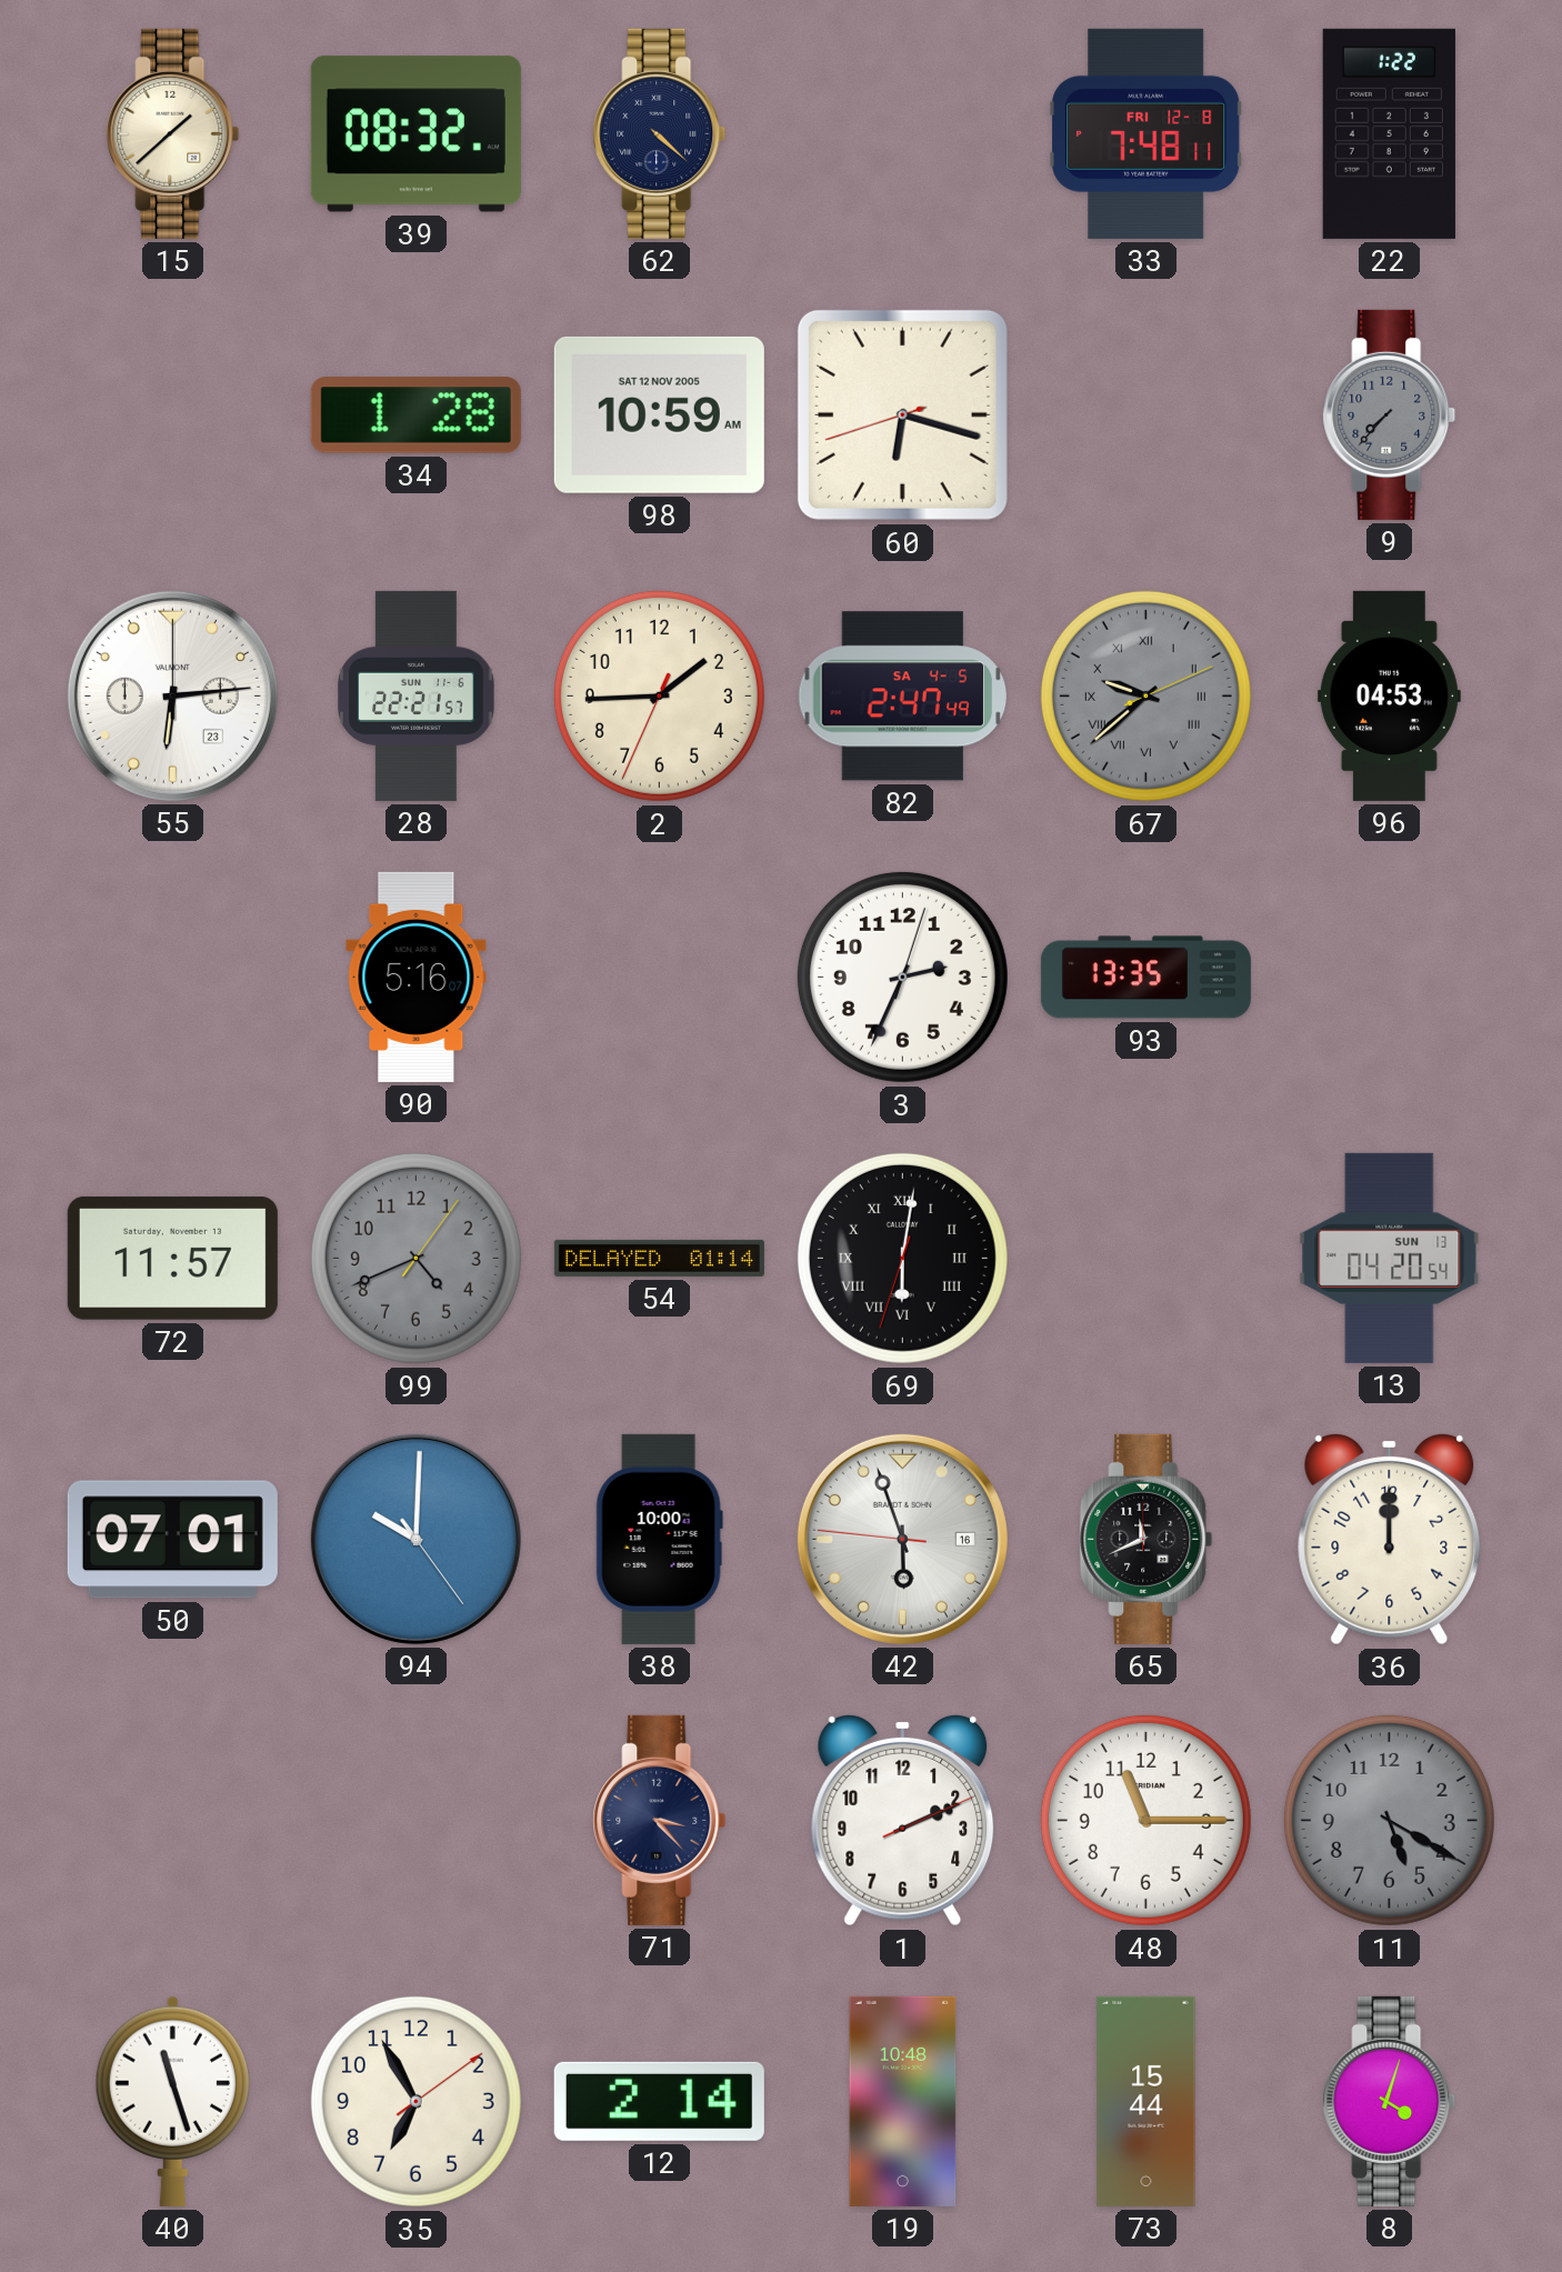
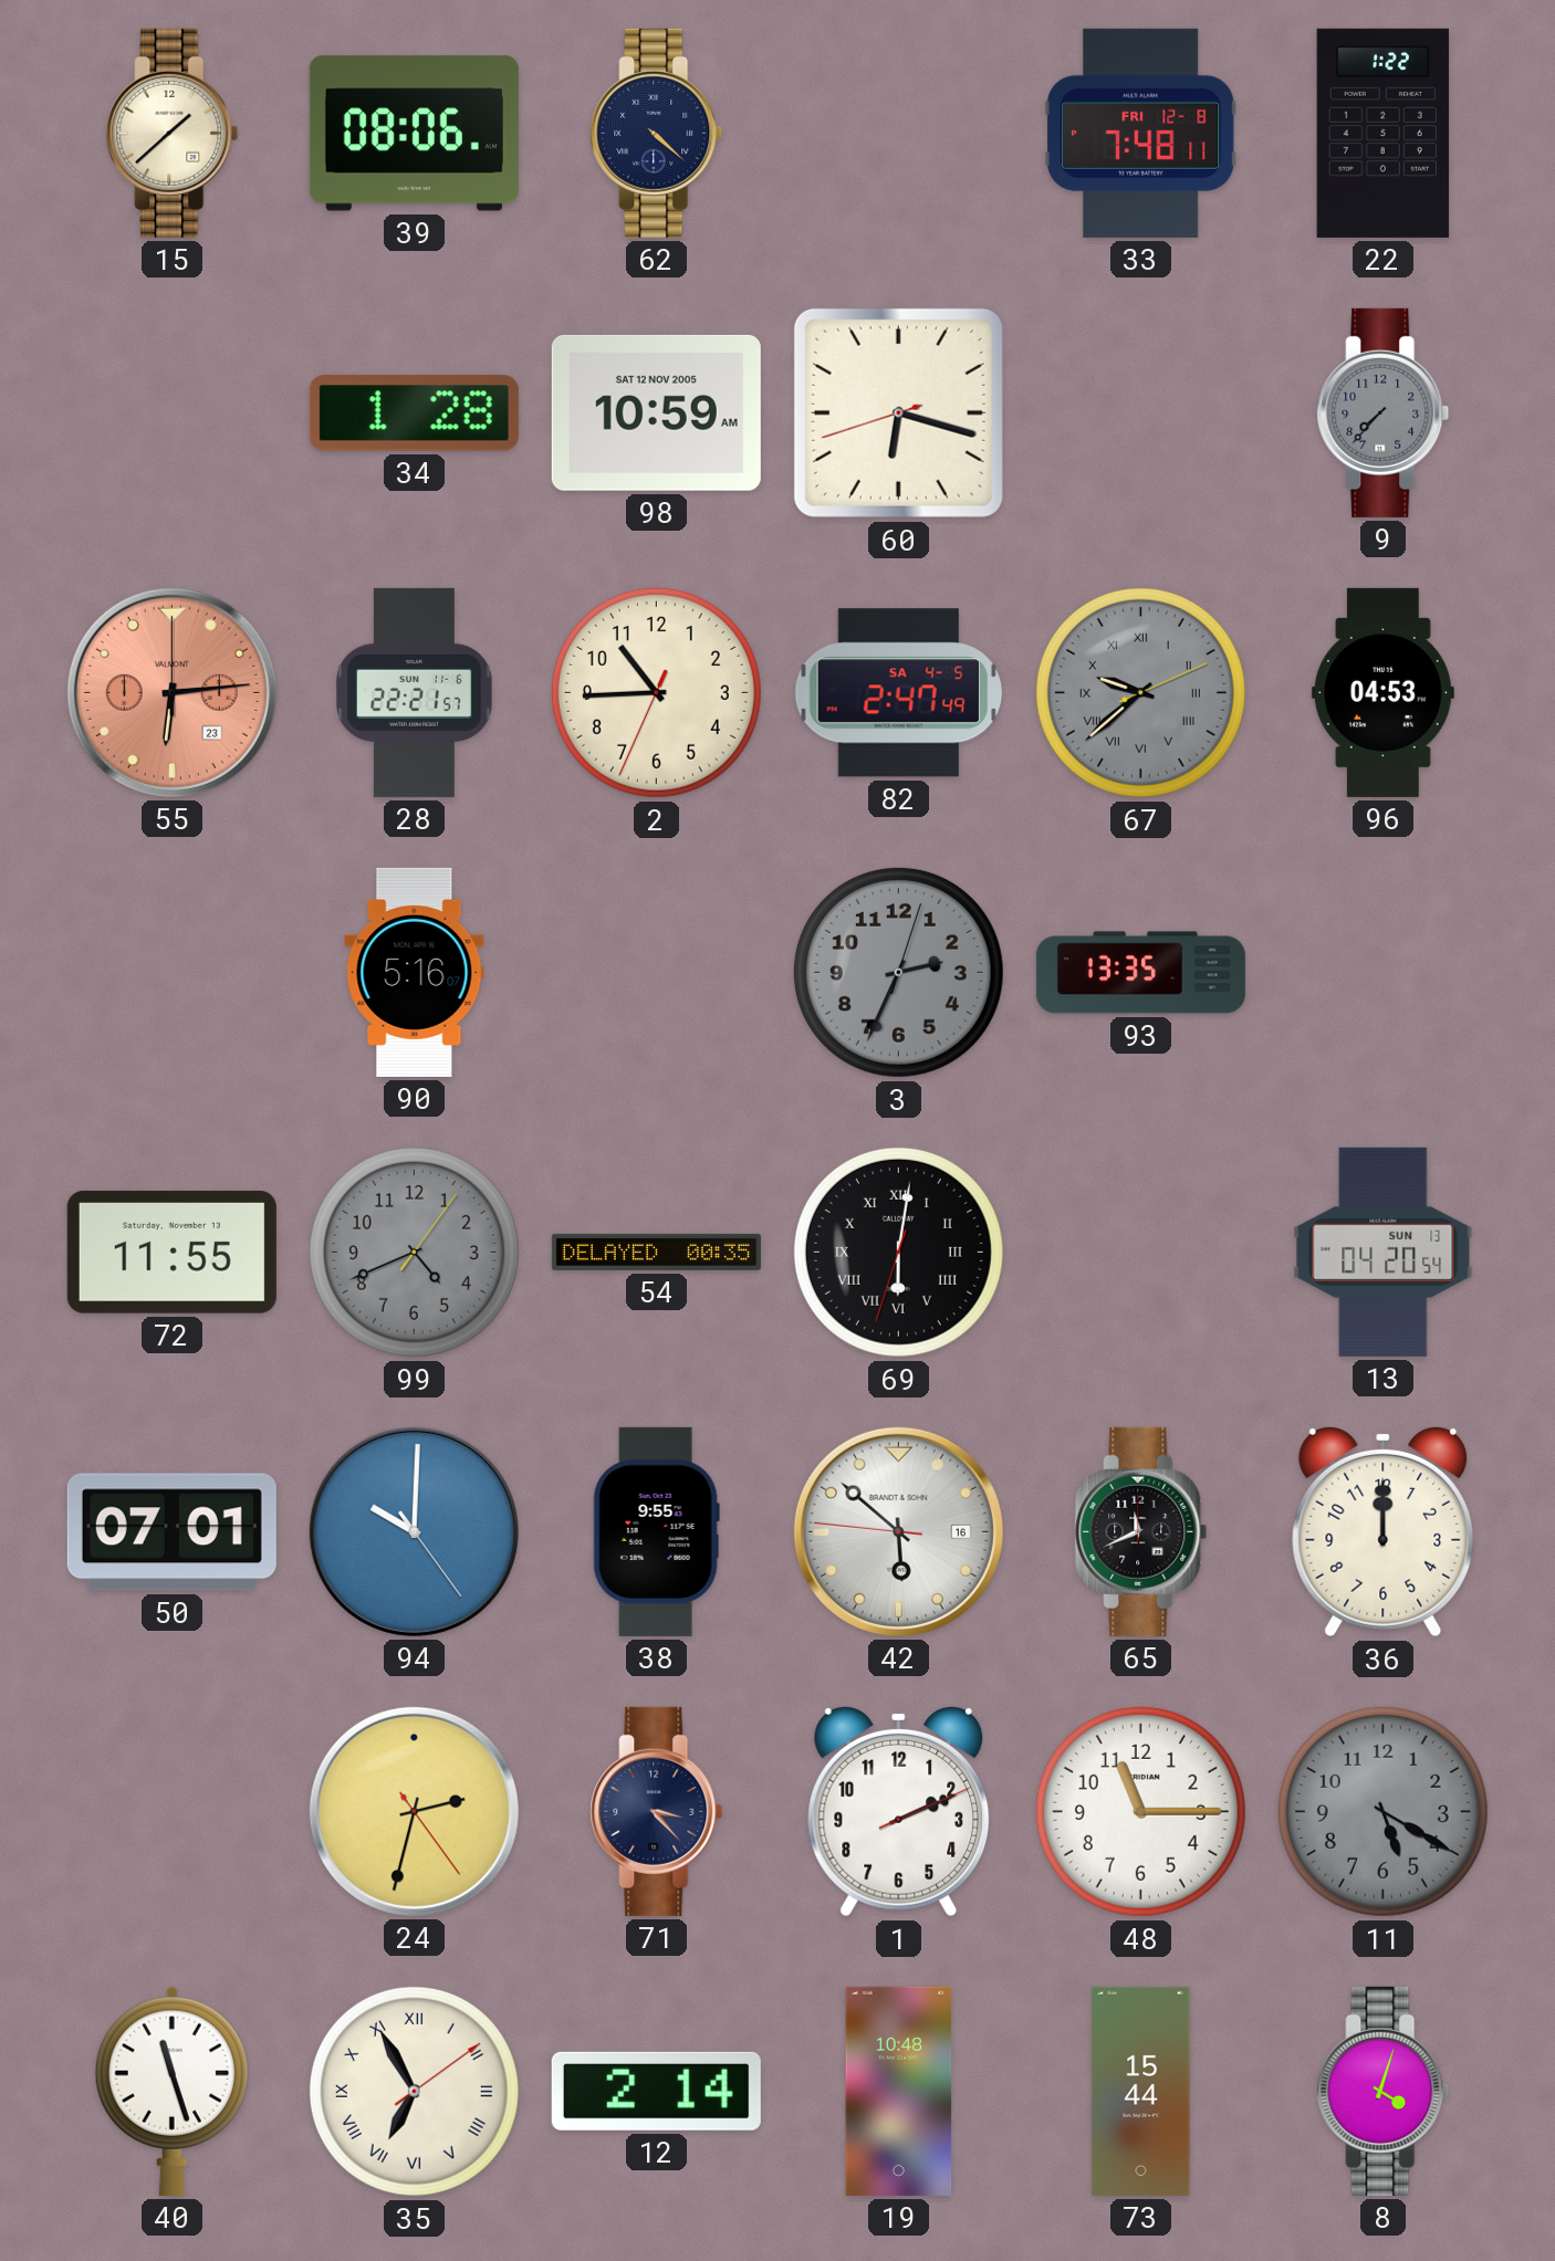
39: 08:32 -> 08:06
55 dial: white -> salmon
2: 1:44 -> 10:44
3 dial: white -> grey
72: 11:57 -> 11:55
54: 01:14 -> 00:35
38: 10:00 -> 9:55
42: 5:56 -> 5:51
24: none -> 2:32
35 numerals: Arabic -> Roman
